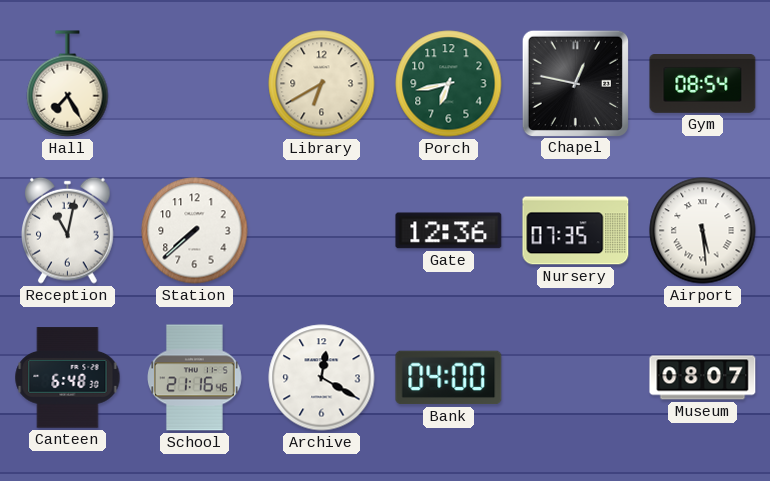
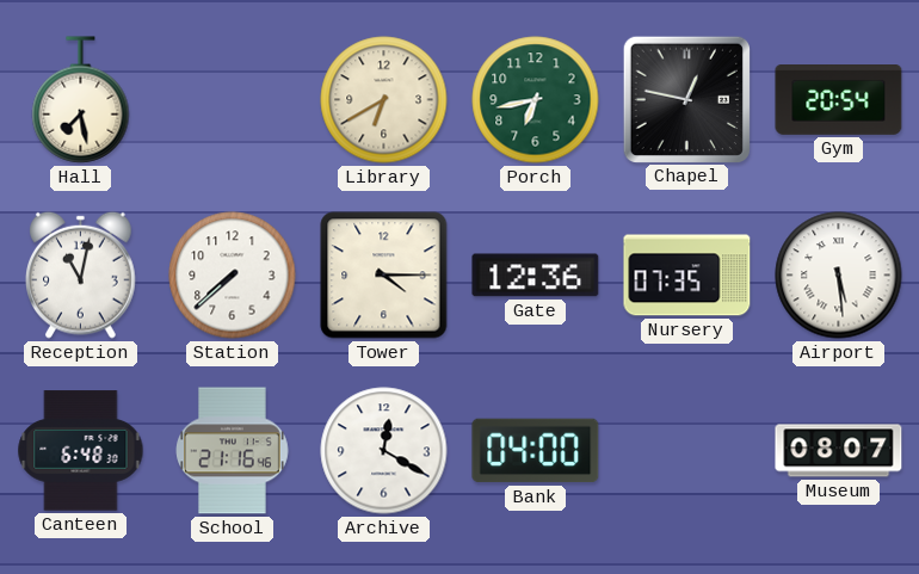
Hall: 7:25 -> 7:28
Gym: 08:54 -> 20:54
Tower: none -> 4:15
